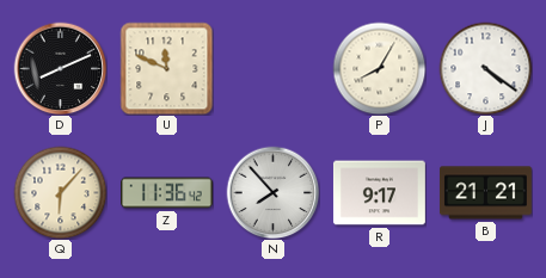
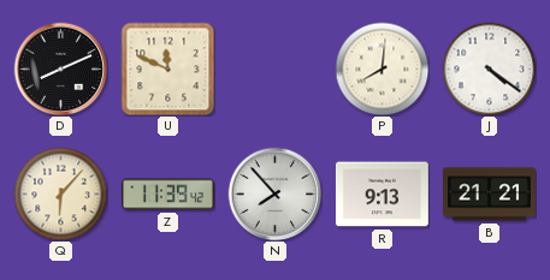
P: 8:05 -> 8:01
Z: 11:36 -> 11:39
R: 9:17 -> 9:13
